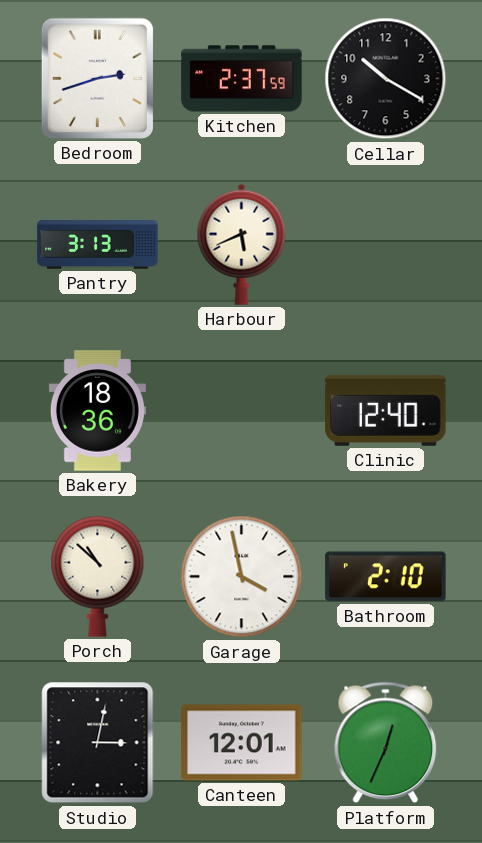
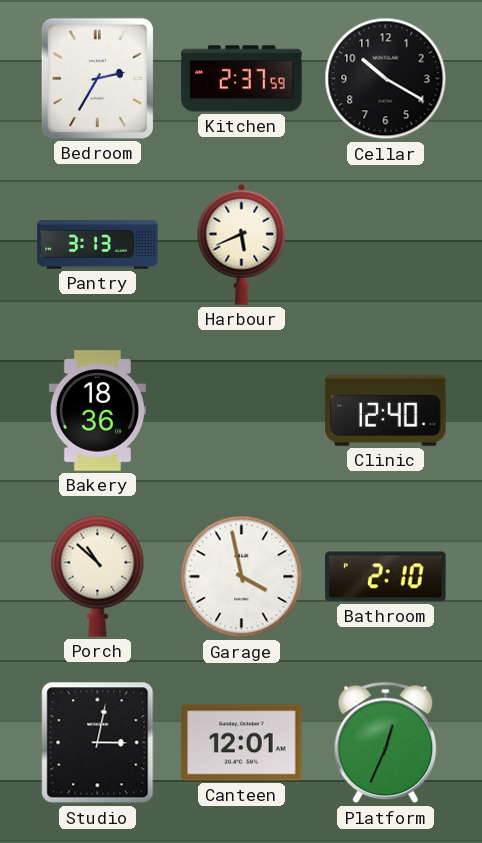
Bedroom: 2:42 -> 2:35
